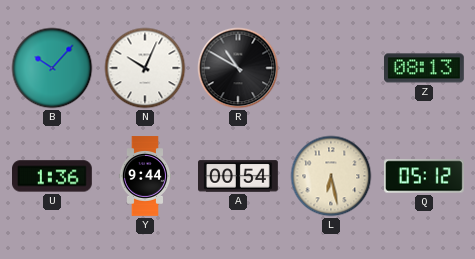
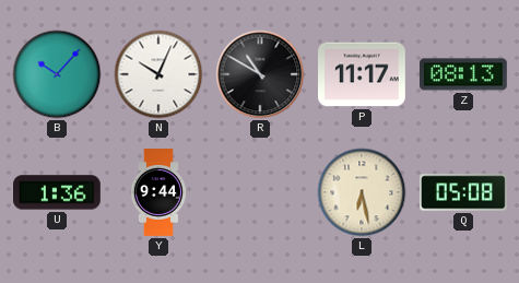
P: none -> 11:17
A: 00:54 -> none
Q: 05:12 -> 05:08
